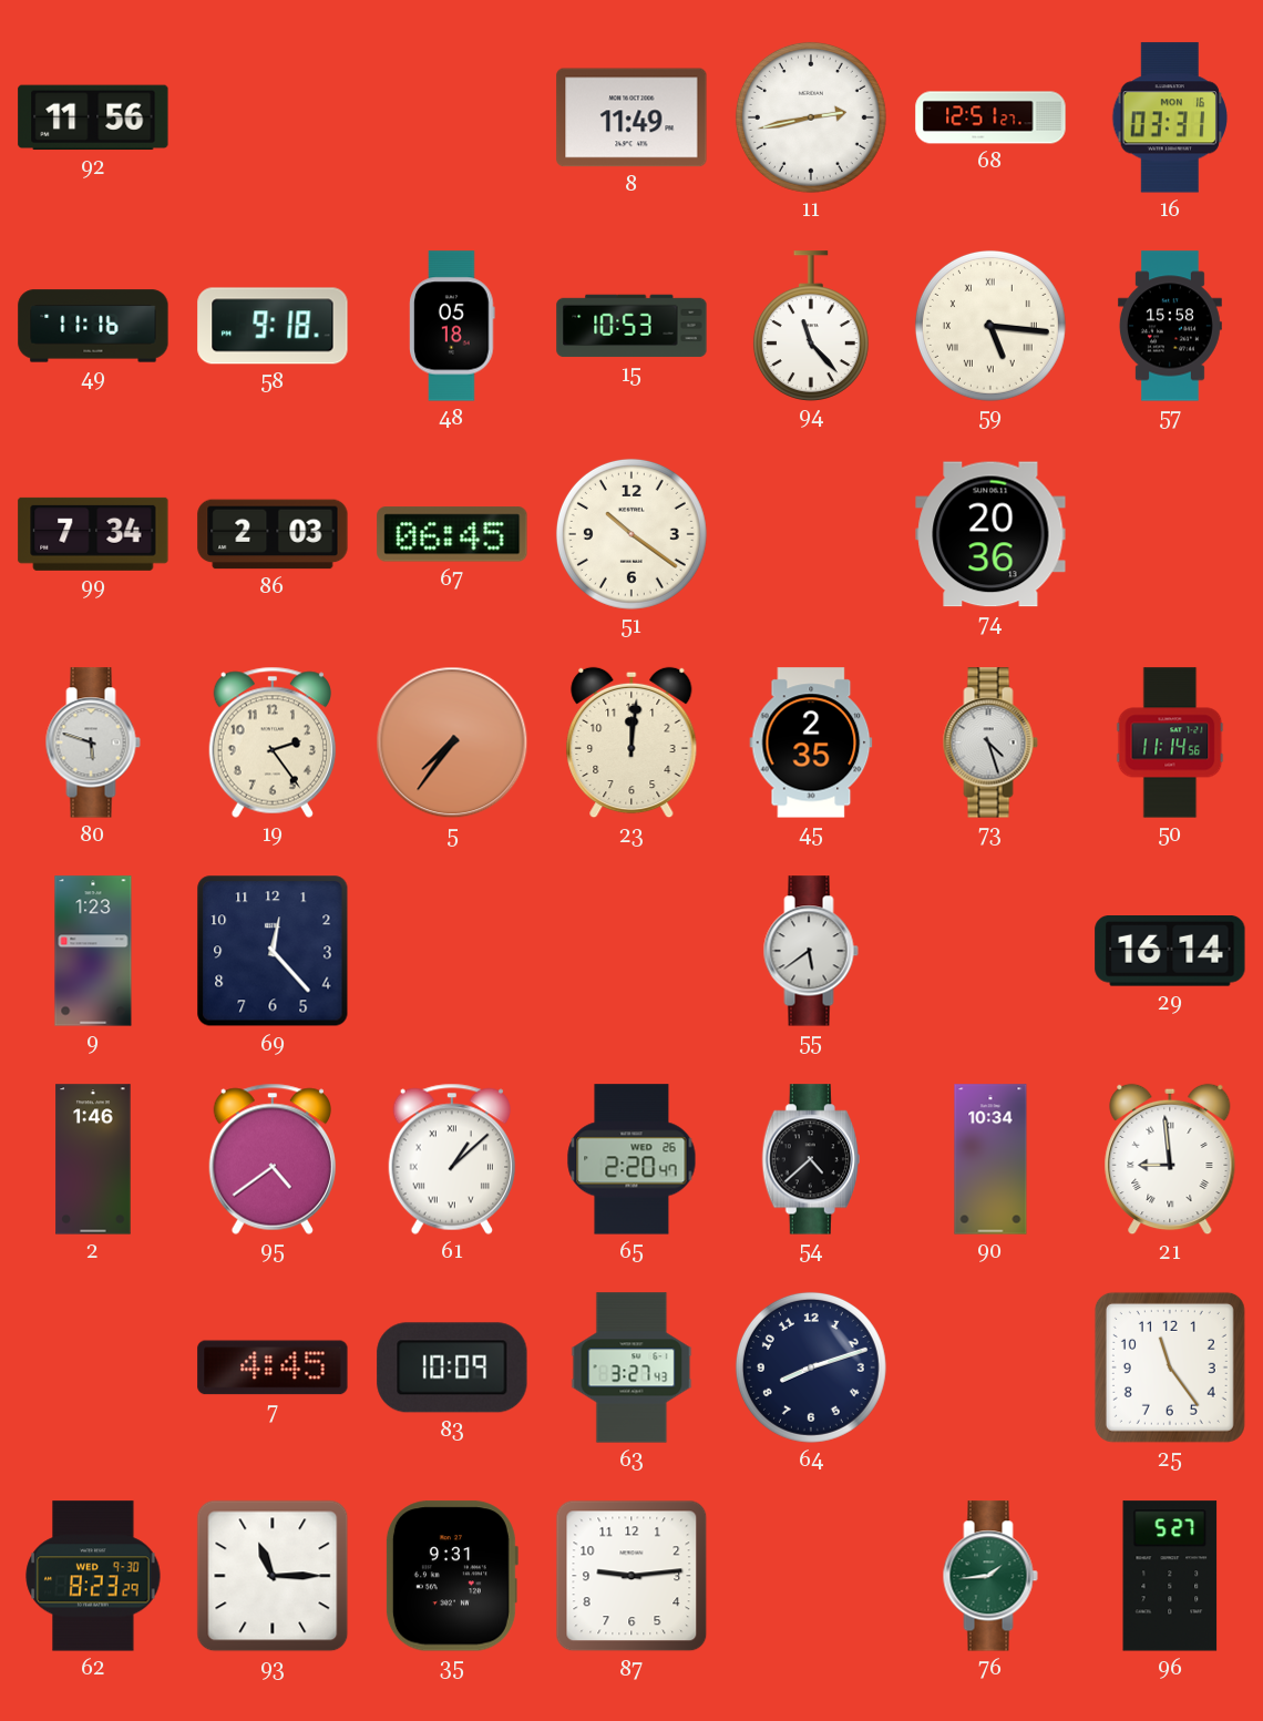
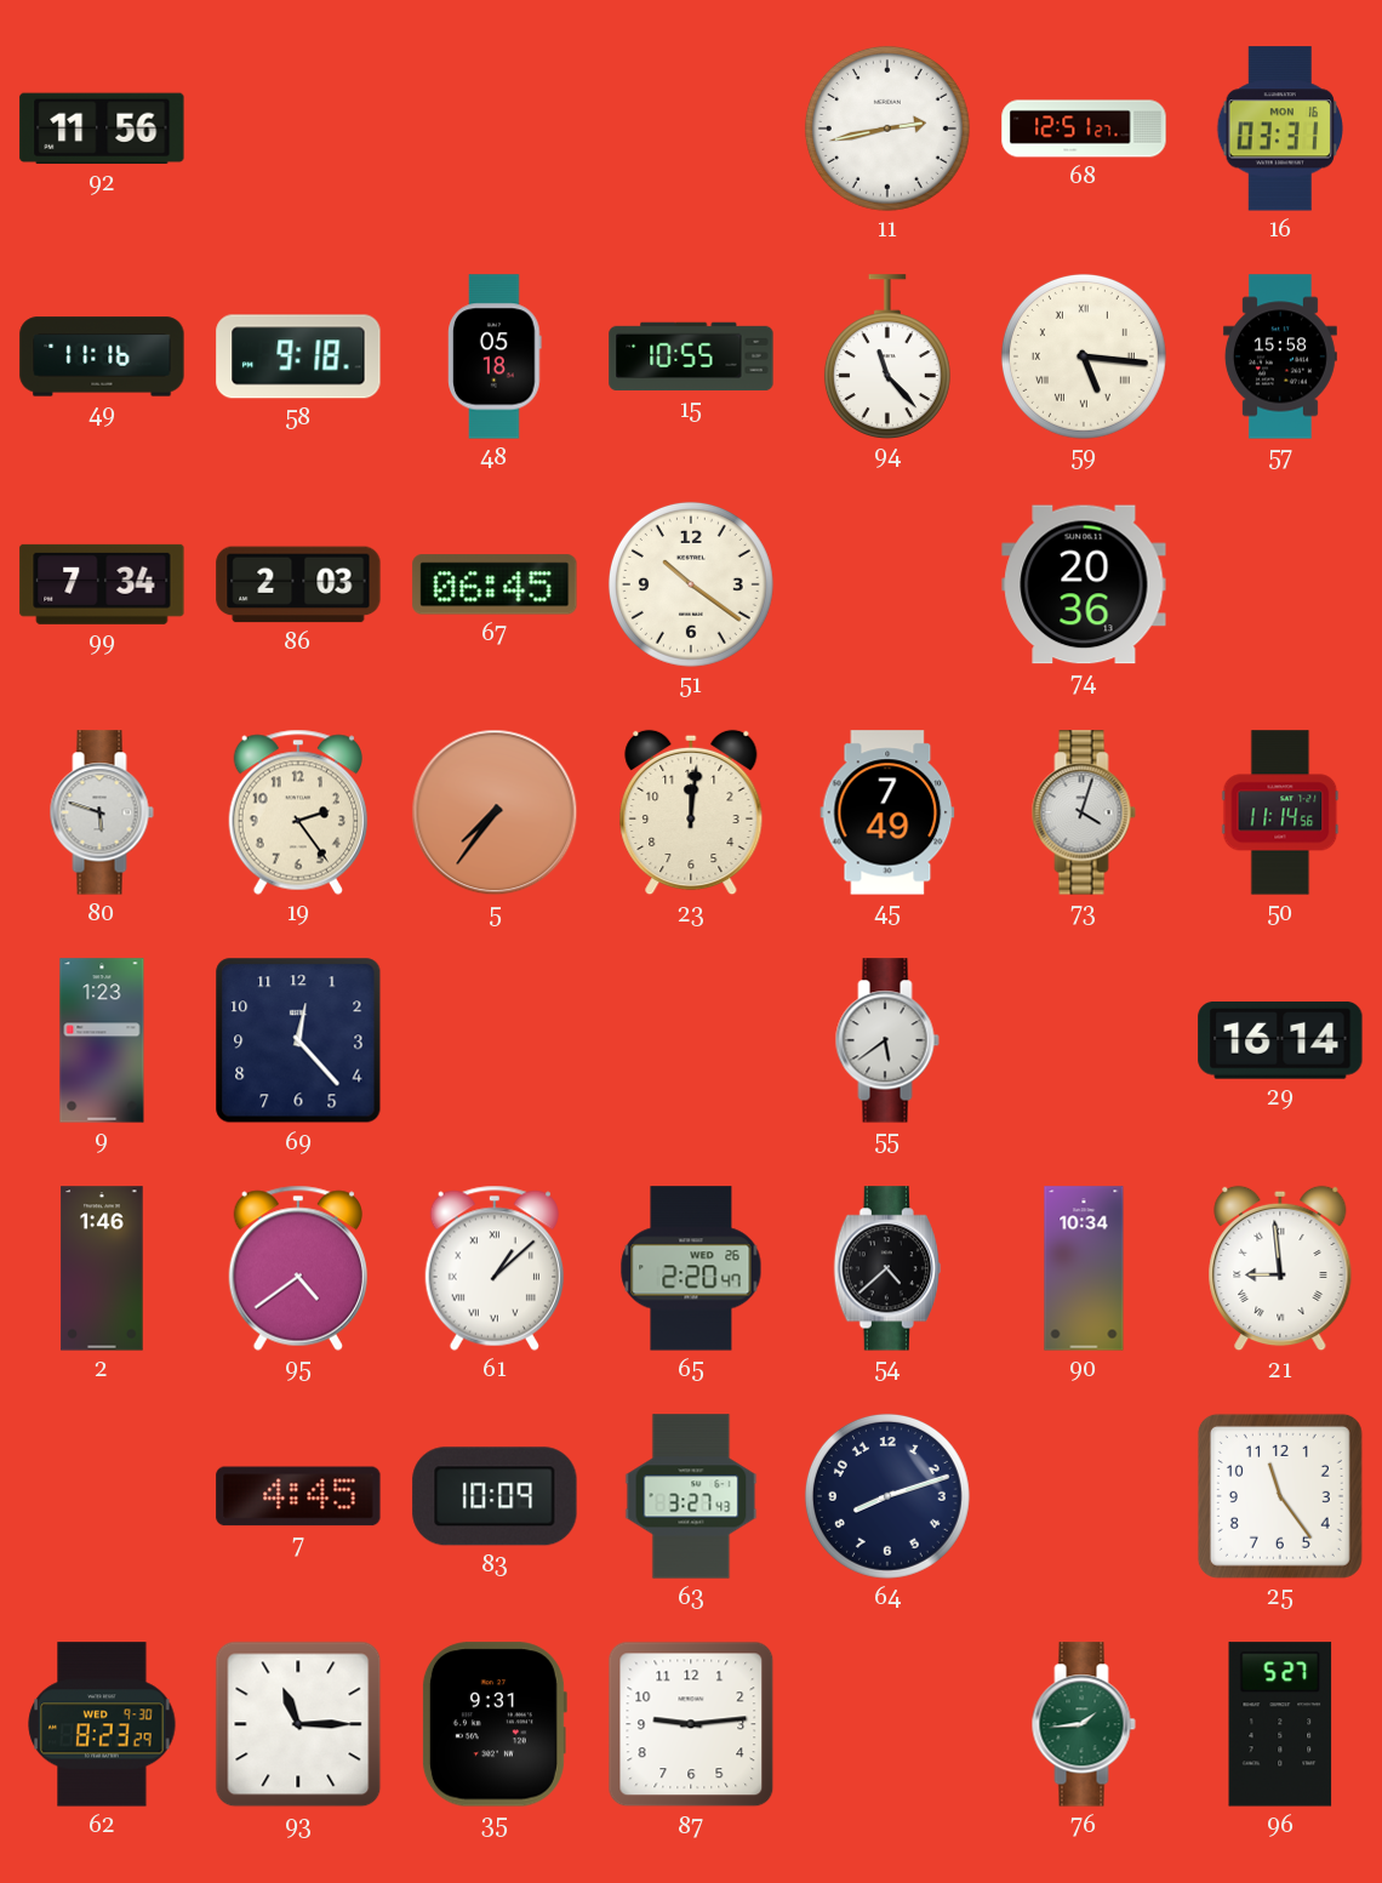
8: 11:49 -> none
15: 10:53 -> 10:55
45: 2:35 -> 7:49
73: 4:27 -> 4:03
